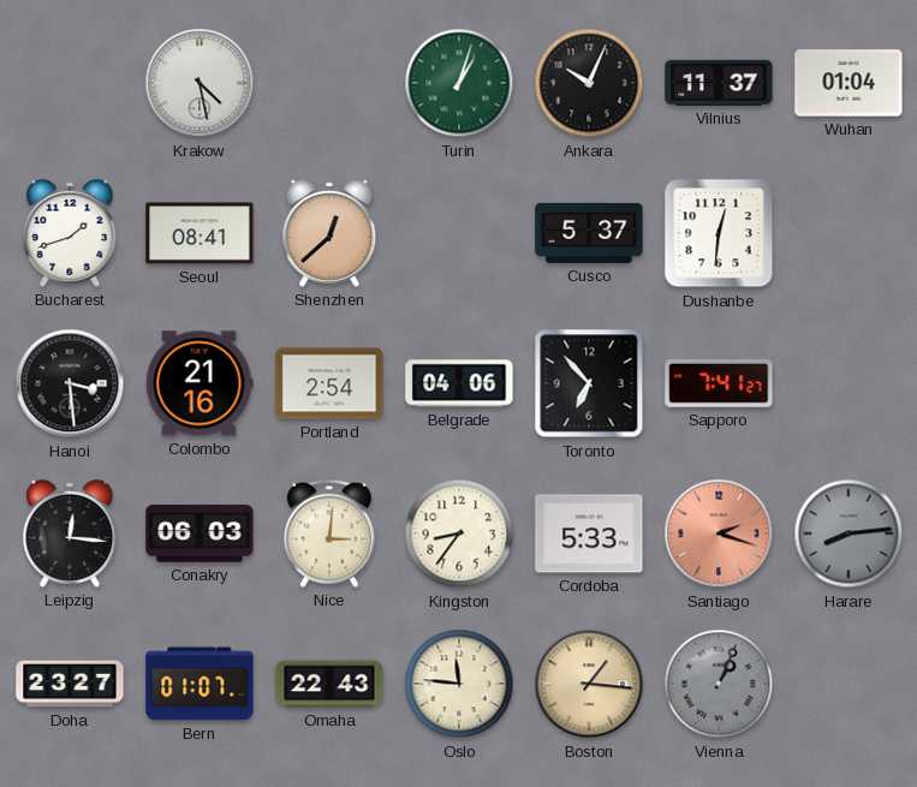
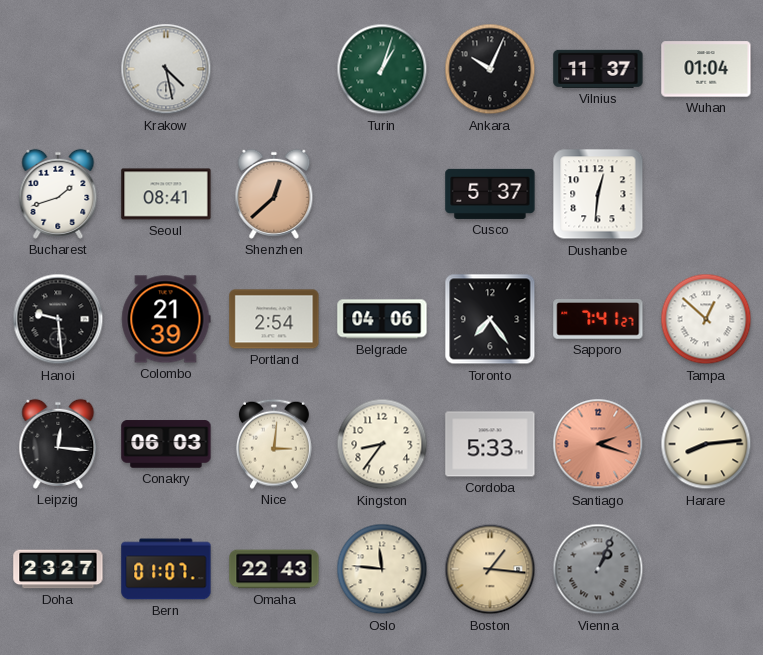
Hanoi: 3:29 -> 9:29
Colombo: 21:16 -> 21:39
Toronto: 6:53 -> 7:24
Tampa: none -> 12:52
Harare dial: grey -> cream
